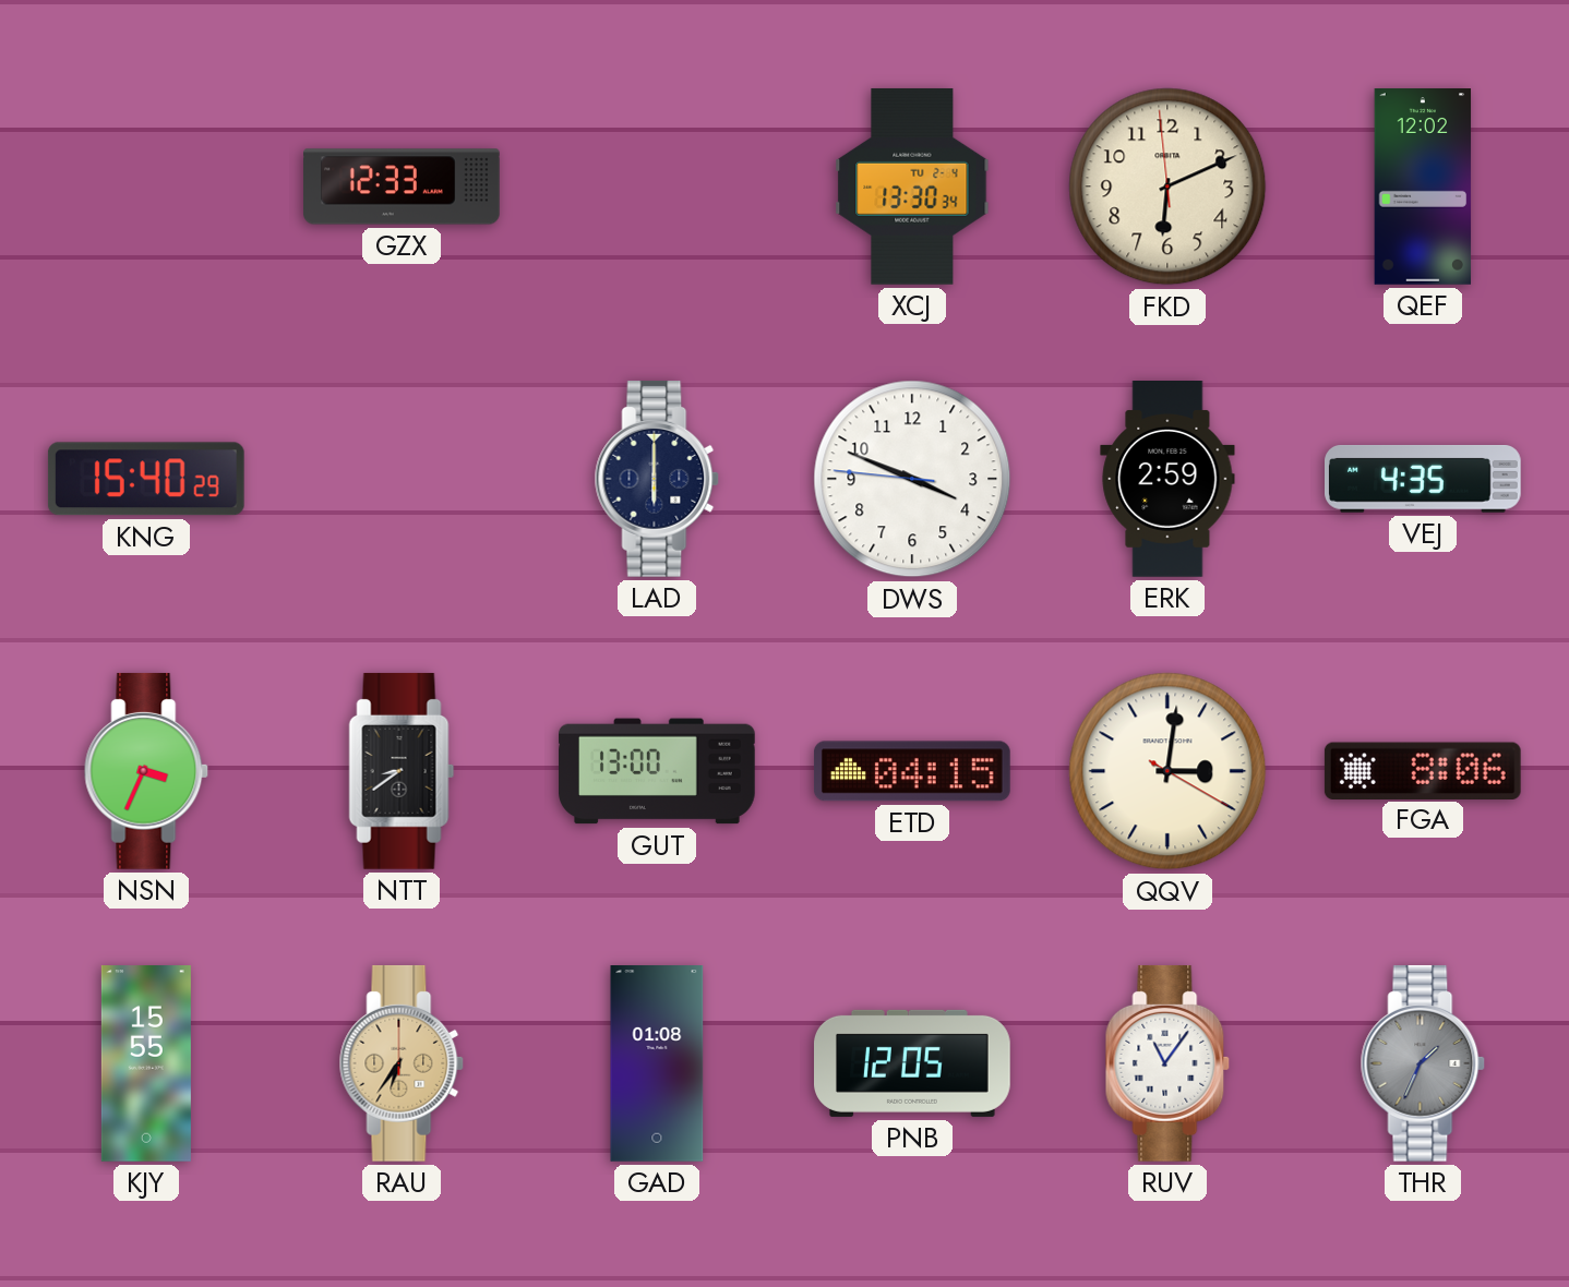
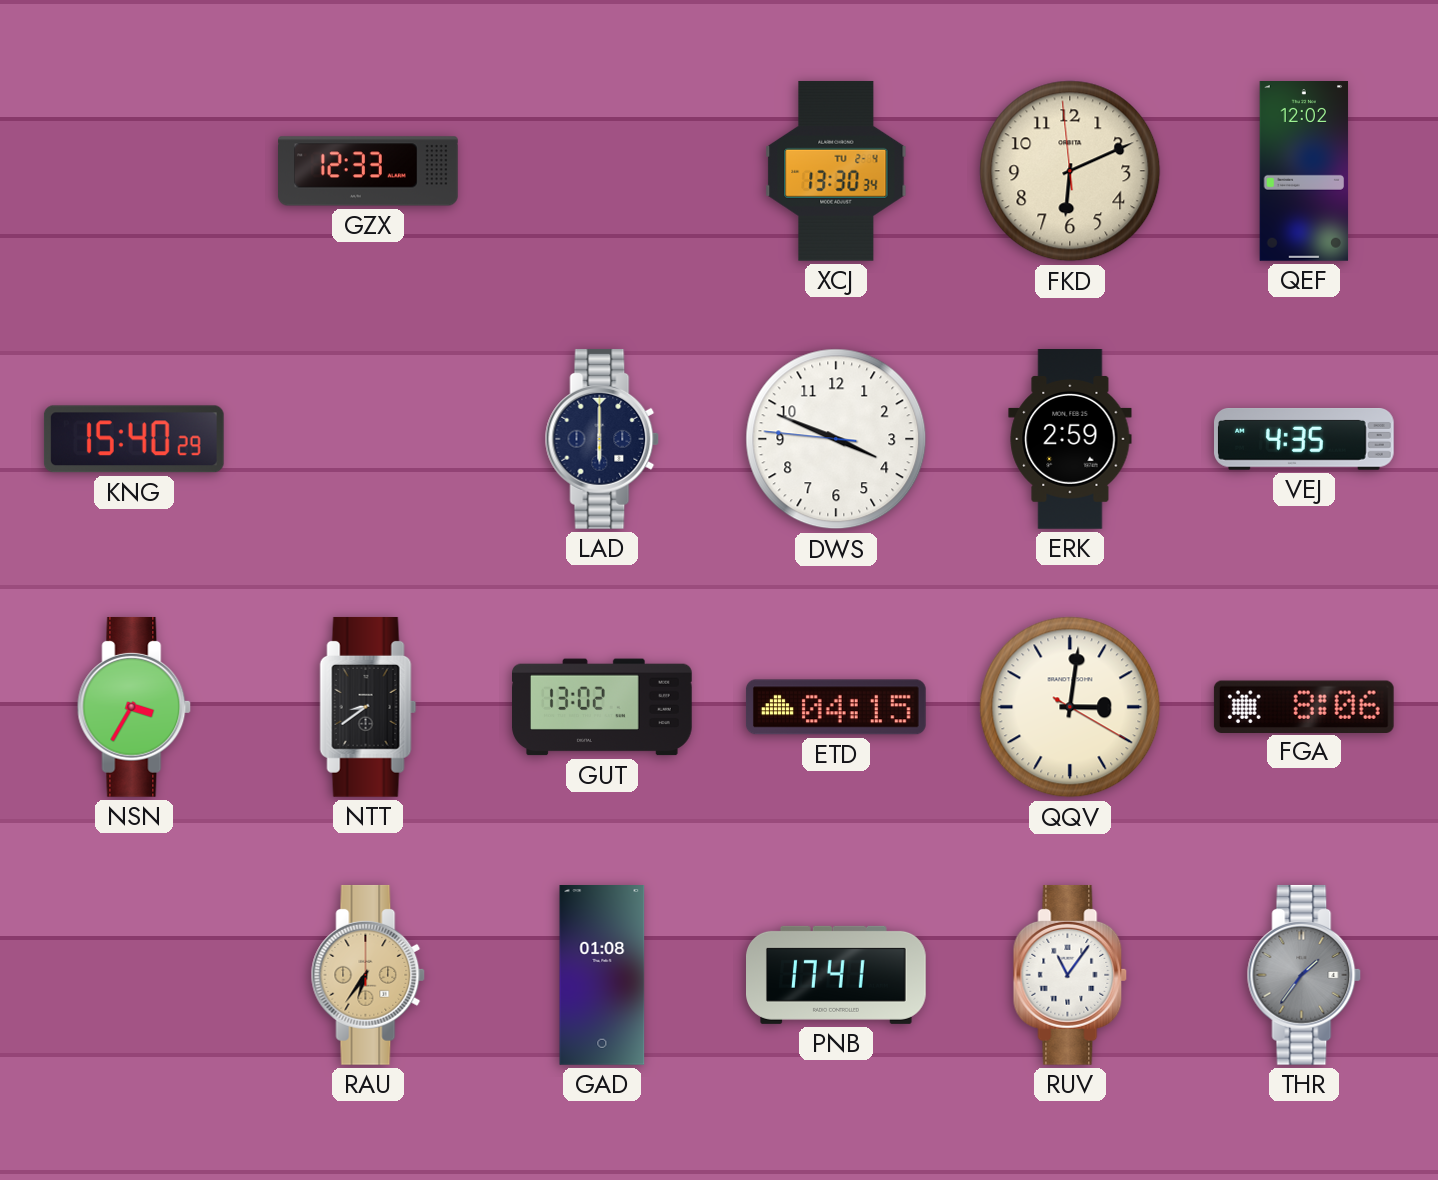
NSN: 3:34 -> 3:35
GUT: 13:00 -> 13:02
KJY: 15:55 -> none
PNB: 12:05 -> 17:41
THR: 1:34 -> 1:36
